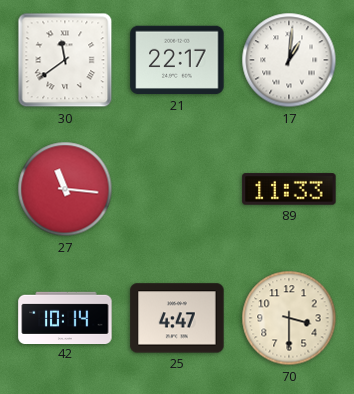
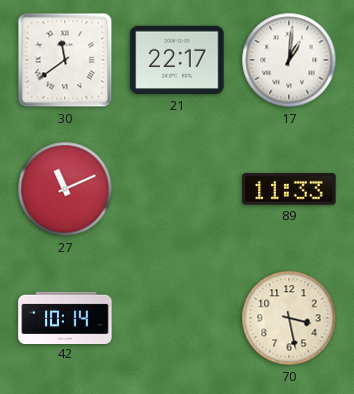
27: 11:16 -> 11:11
25: 4:47 -> none
70: 3:30 -> 3:28
